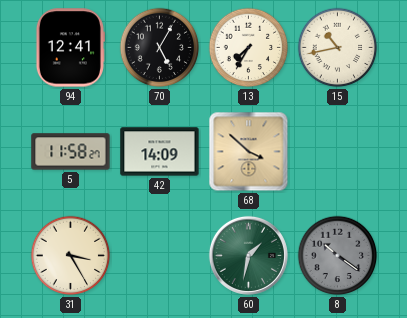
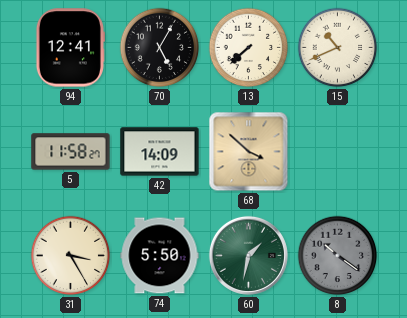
13: 7:35 -> 7:38
15: 10:43 -> 10:41
74: none -> 5:50
